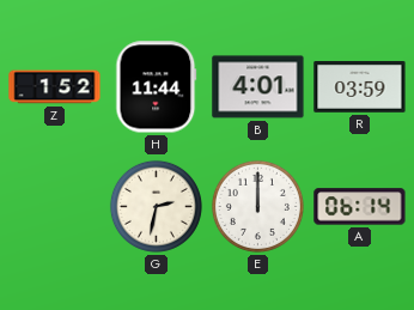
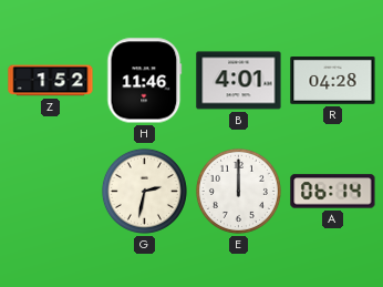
H: 11:44 -> 11:46
R: 03:59 -> 04:28
